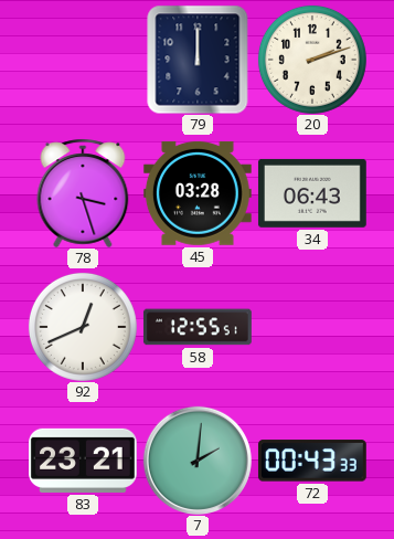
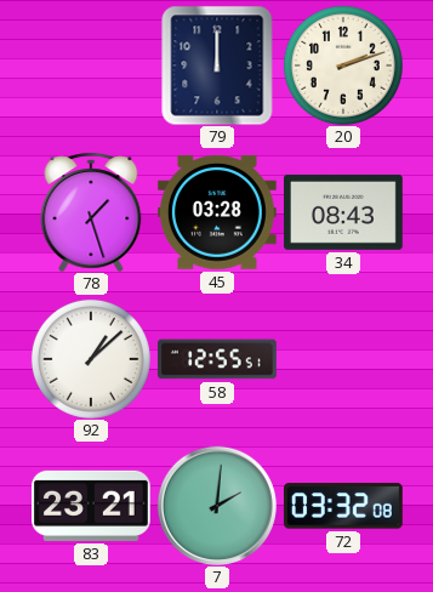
78: 3:27 -> 1:27
34: 06:43 -> 08:43
92: 12:41 -> 1:08
72: 00:43 -> 03:32
